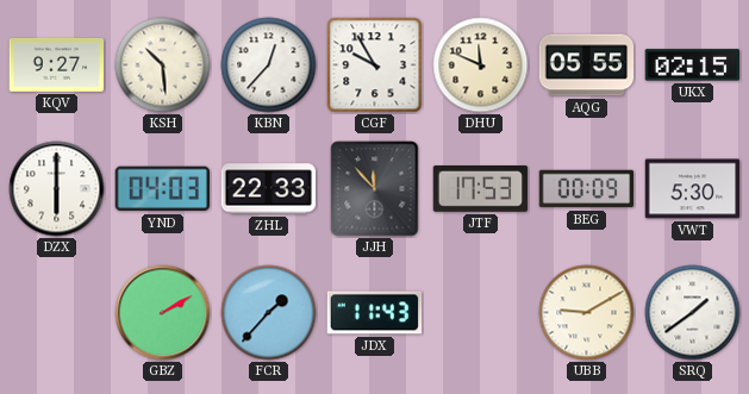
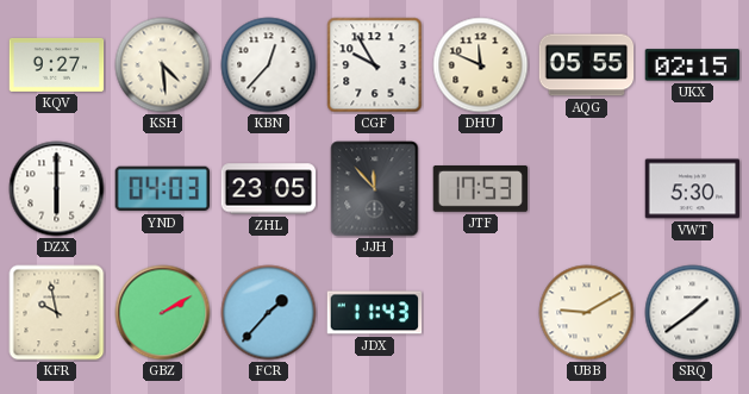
KSH: 10:29 -> 4:29
ZHL: 22:33 -> 23:05
BEG: 00:09 -> none
KFR: none -> 9:58
